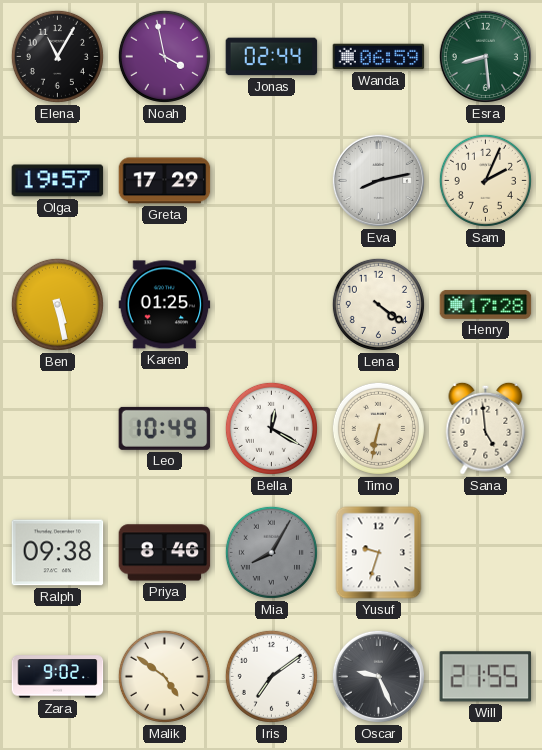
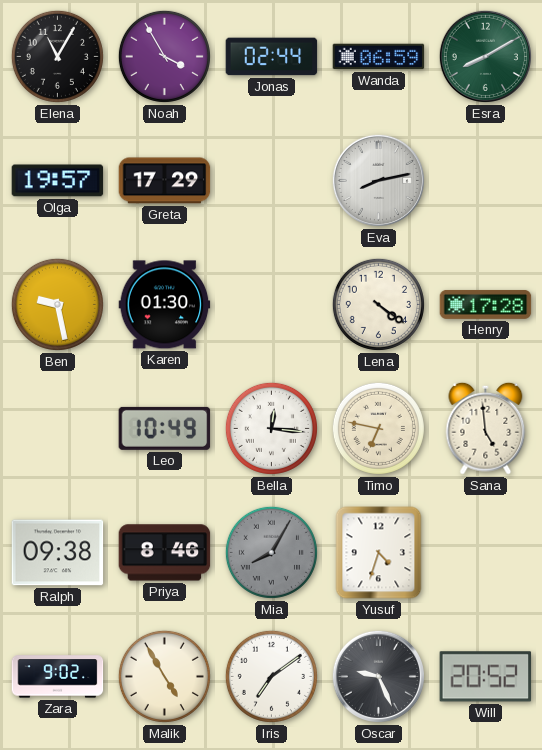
Noah: 3:58 -> 3:55
Esra: 8:29 -> 8:10
Sam: 2:04 -> none
Ben: 5:28 -> 9:28
Karen: 01:25 -> 01:30
Bella: 12:20 -> 12:16
Timo: 6:32 -> 6:47
Yusuf: 9:33 -> 4:33
Malik: 4:51 -> 4:55
Will: 21:55 -> 20:52
